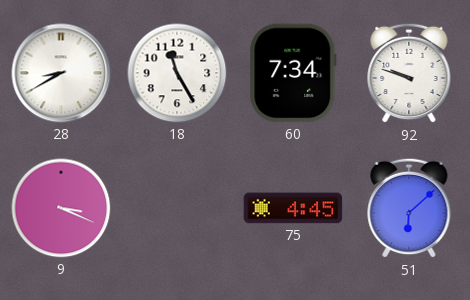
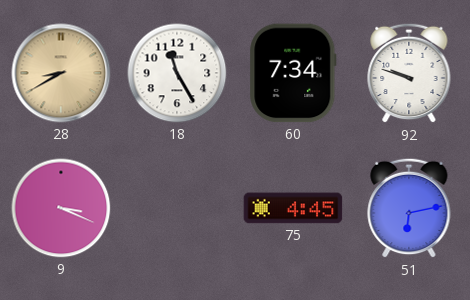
28 dial: white -> champagne
51: 6:08 -> 6:13
